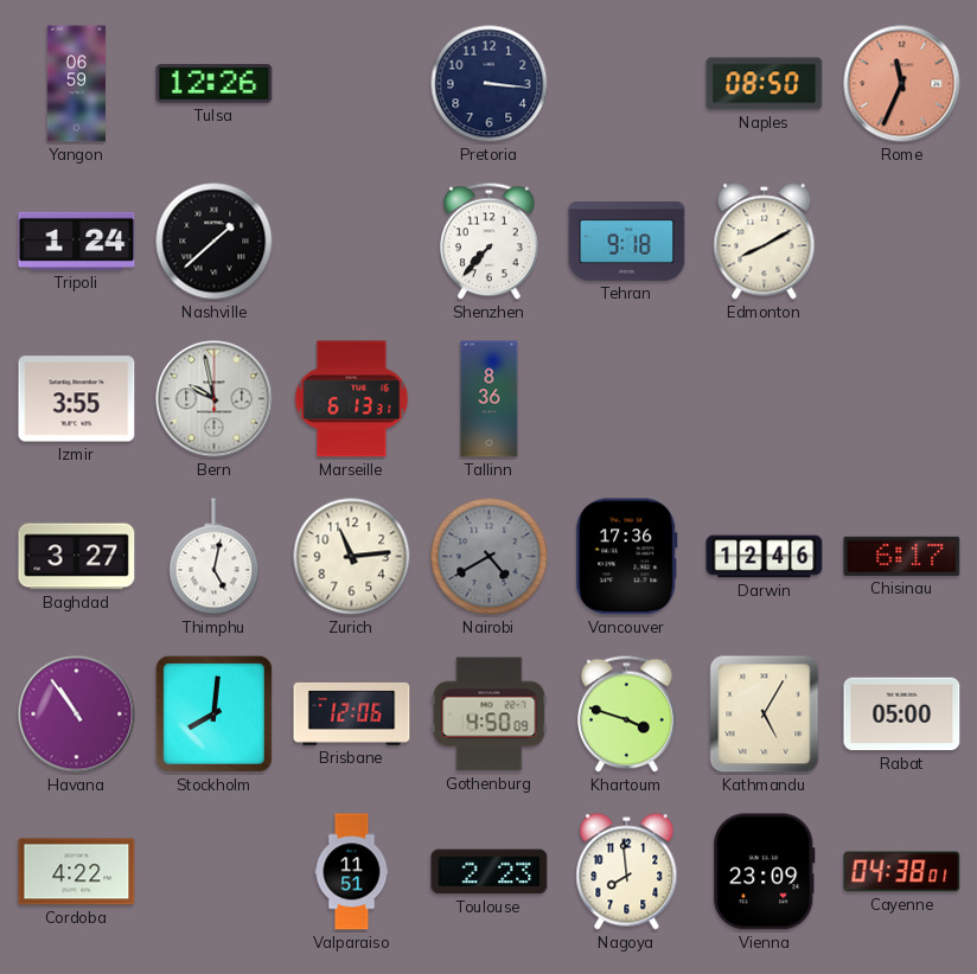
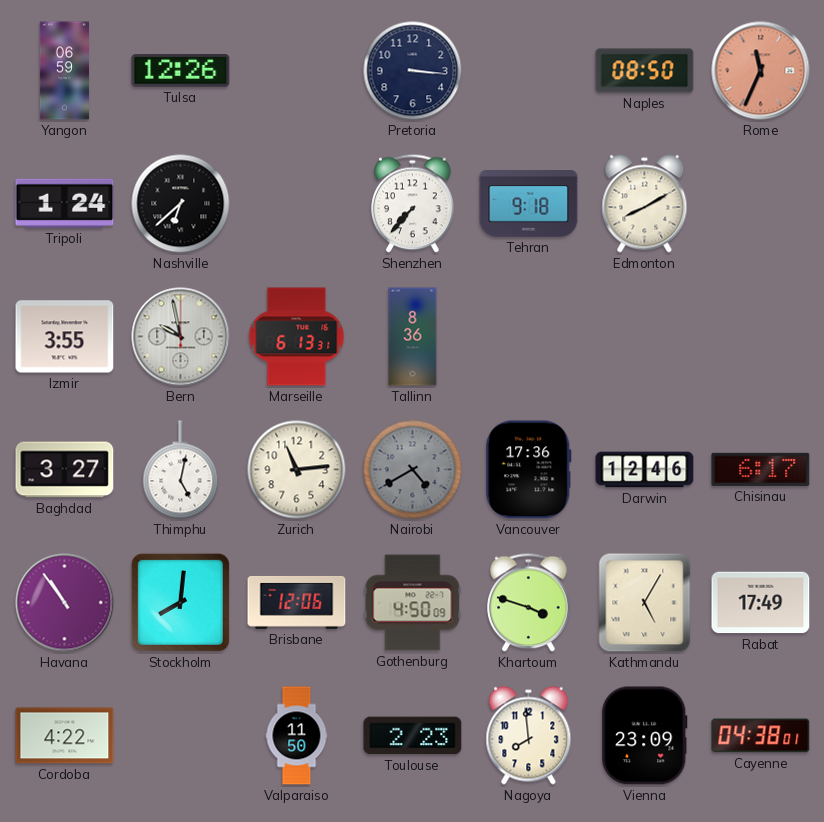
Nashville: 1:38 -> 6:38
Rabat: 05:00 -> 17:49
Valparaiso: 11:51 -> 11:50
